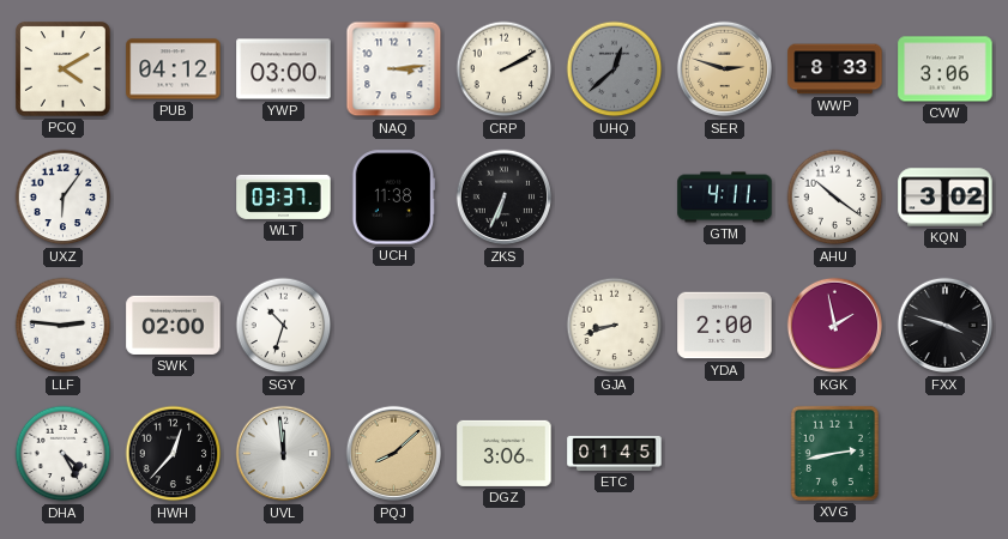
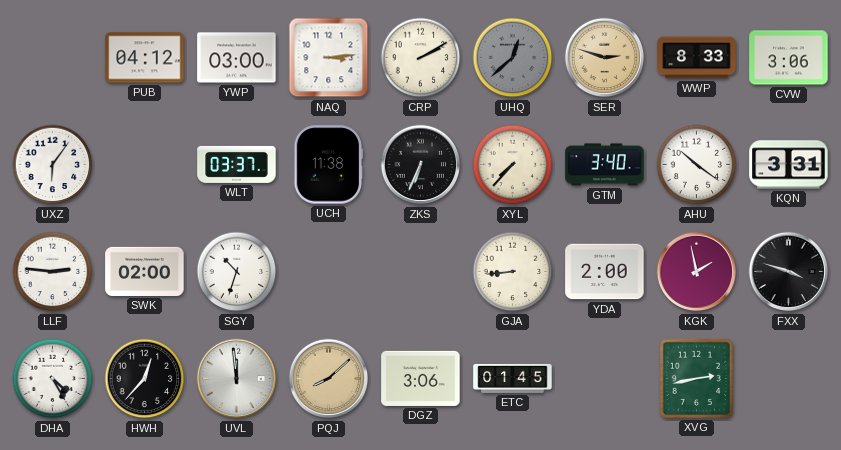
PCQ: 4:10 -> none
XYL: none -> 7:37
GTM: 4:11 -> 3:40
KQN: 3:02 -> 3:31
GJA: 8:42 -> 8:44
